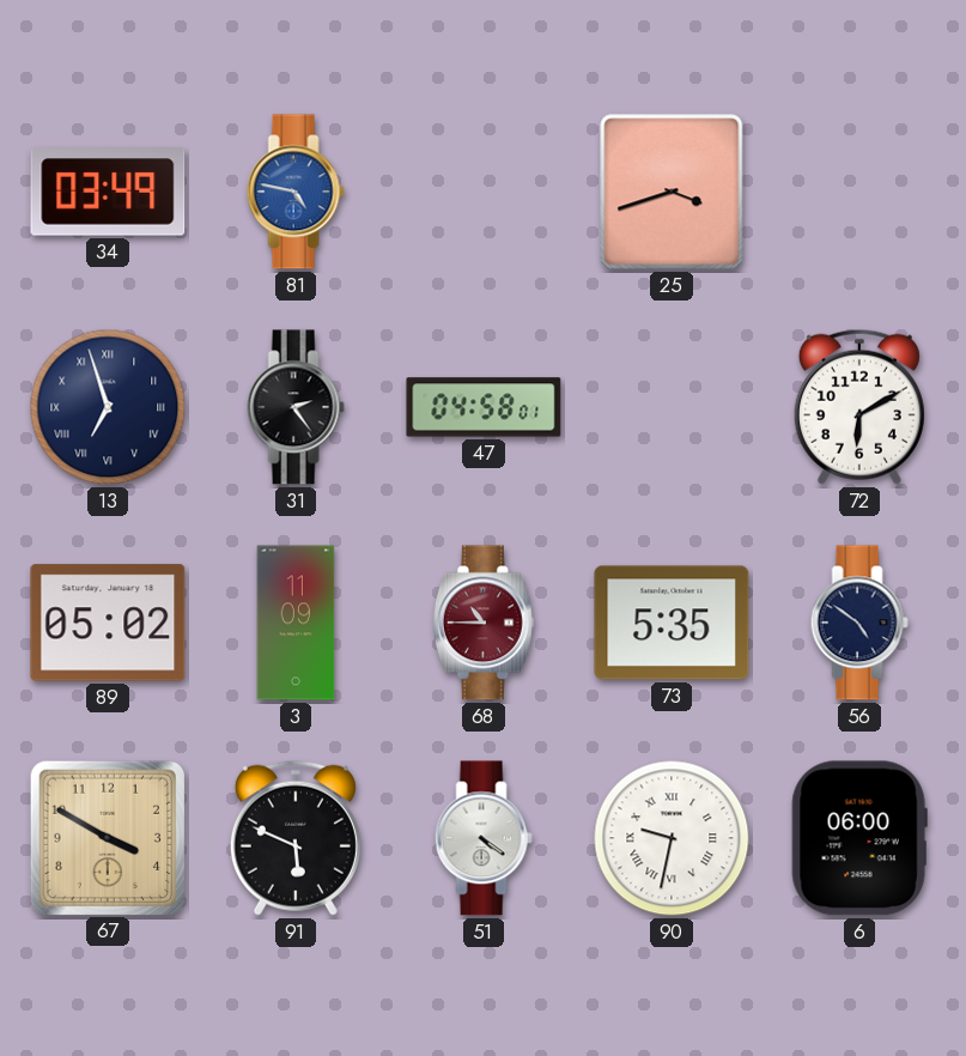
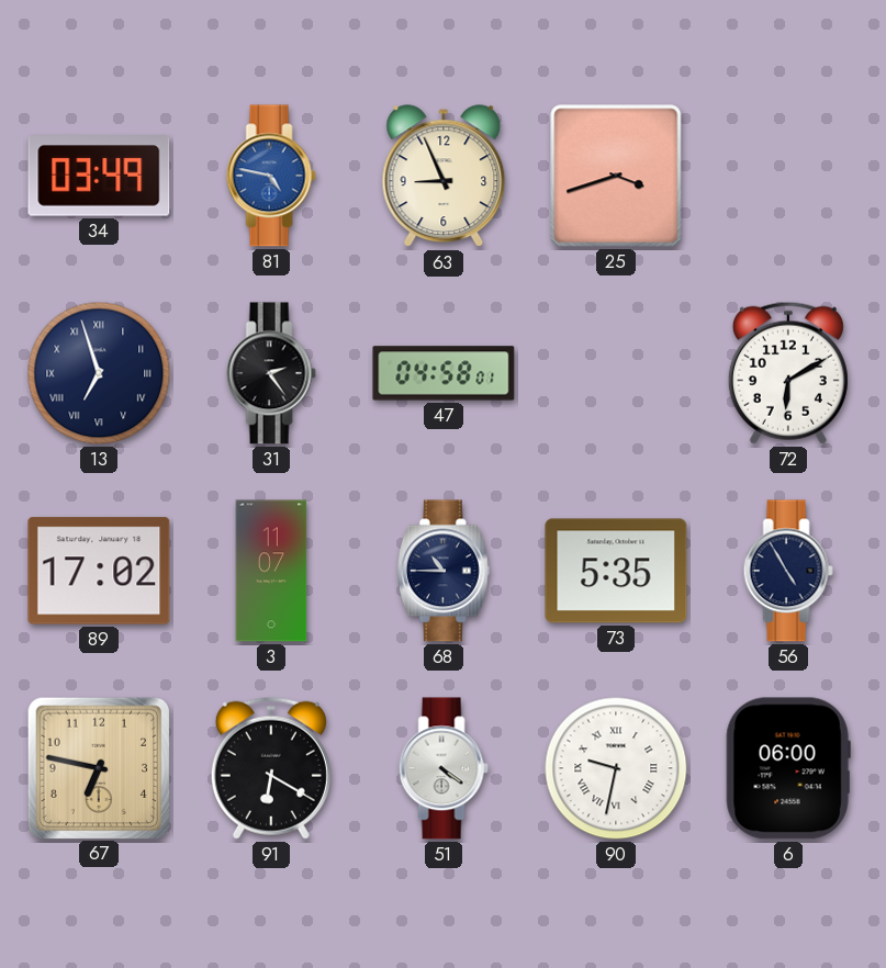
63: none -> 8:56
89: 05:02 -> 17:02
3: 11:09 -> 11:07
68 dial: burgundy -> navy
56: 4:51 -> 4:55
67: 3:50 -> 6:47
91: 5:49 -> 6:20
